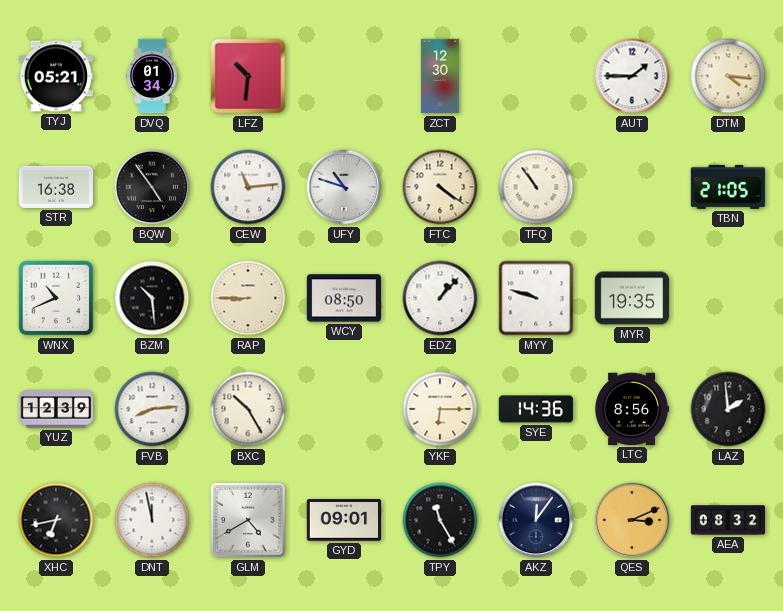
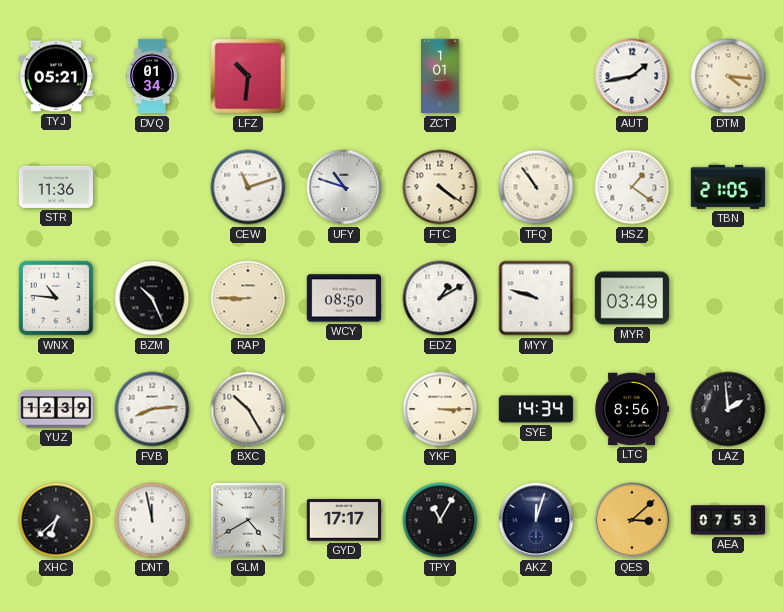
ZCT: 12:30 -> 1:01
AUT: 1:45 -> 1:43
STR: 16:38 -> 11:36
BQW: 4:54 -> none
CEW: 11:14 -> 11:12
HSZ: none -> 1:21
WNX: 10:41 -> 10:46
BZM: 10:29 -> 10:26
EDZ: 1:07 -> 1:10
MYR: 19:35 -> 03:49
YKF: 6:15 -> 3:15
SYE: 14:36 -> 14:34
XHC: 6:43 -> 6:38
GYD: 09:01 -> 17:17
TPY: 11:25 -> 11:05
AKZ: 12:06 -> 12:03
QES: 3:11 -> 3:08
AEA: 08:32 -> 07:53
